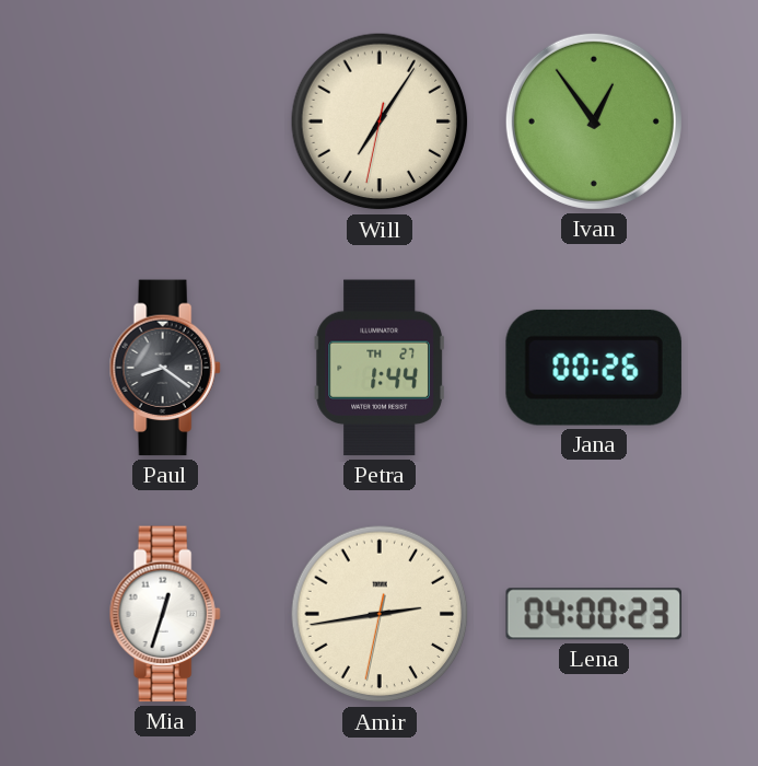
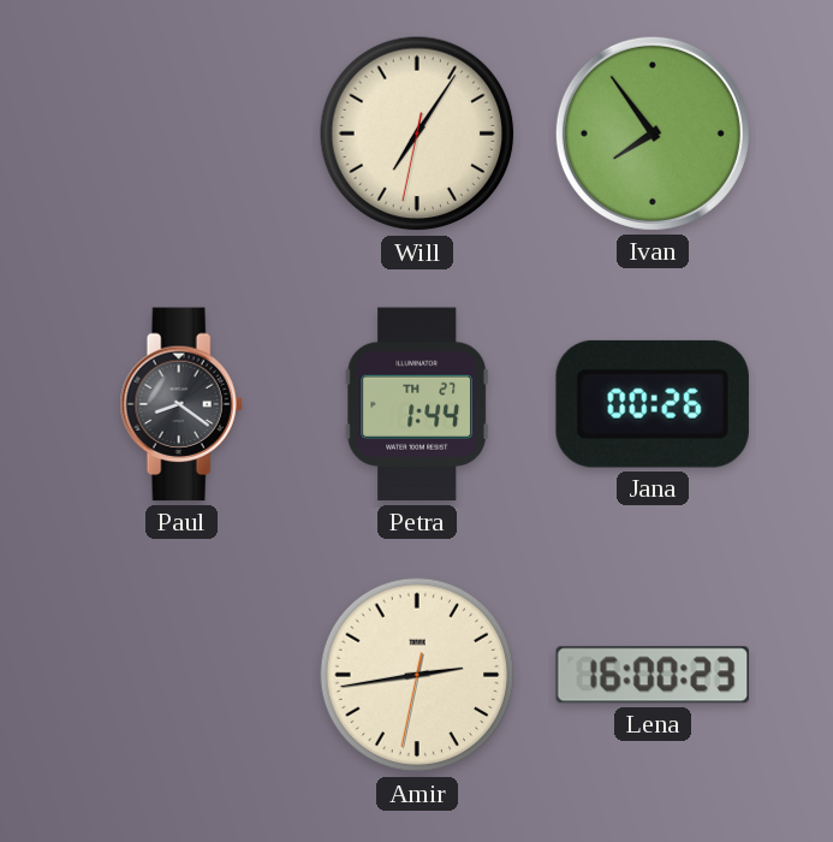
Ivan: 12:54 -> 7:54
Mia: 12:33 -> none
Lena: 04:00 -> 16:00
